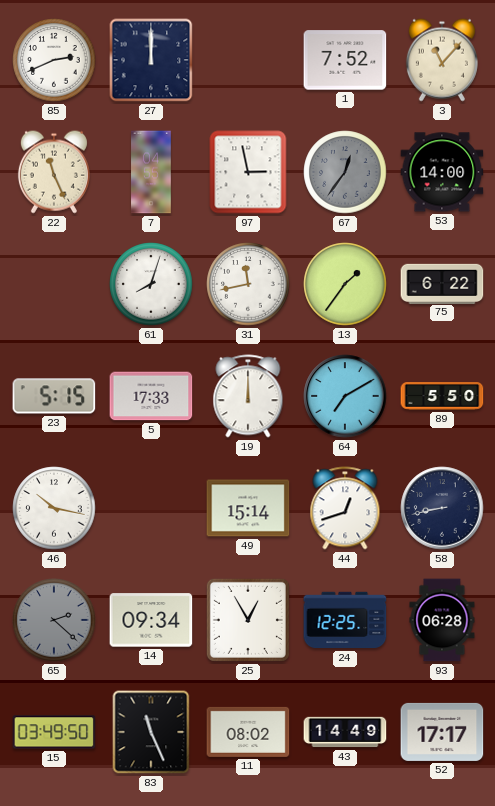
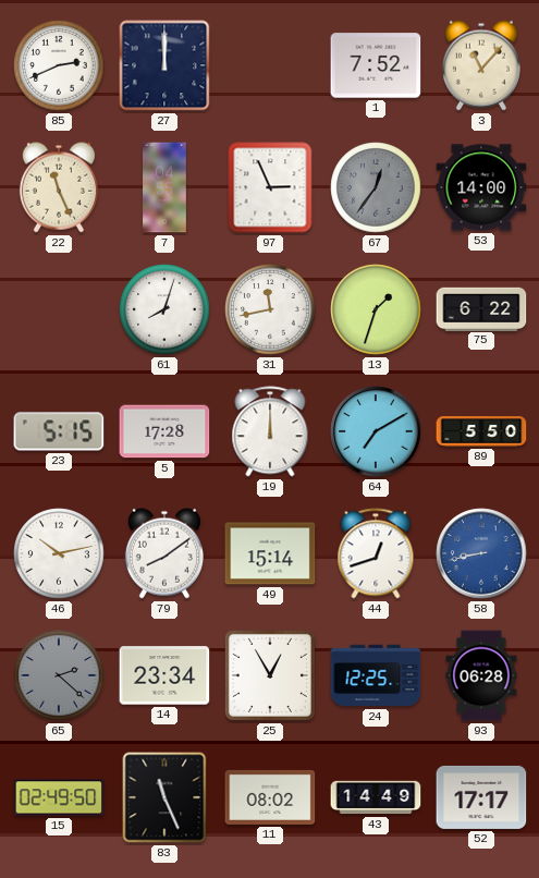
97: 2:58 -> 2:56
13: 1:36 -> 1:33
5: 17:33 -> 17:28
46: 10:17 -> 10:13
79: none -> 8:09
58 dial: navy -> blue
14: 09:34 -> 23:34
15: 03:49 -> 02:49
